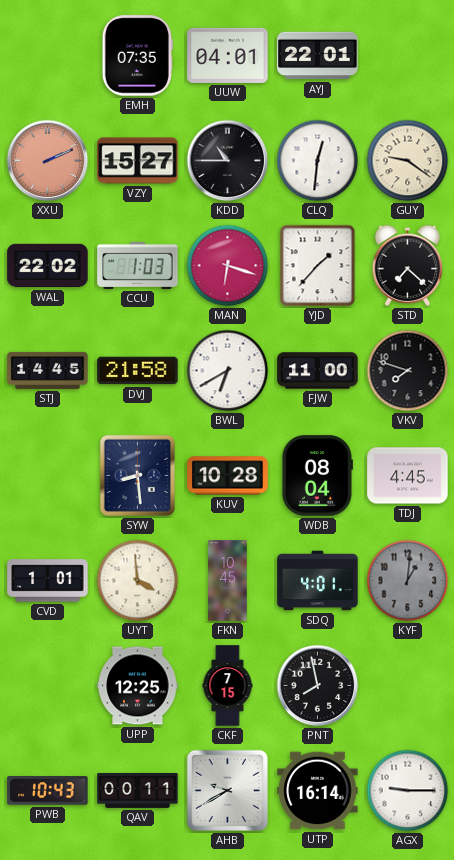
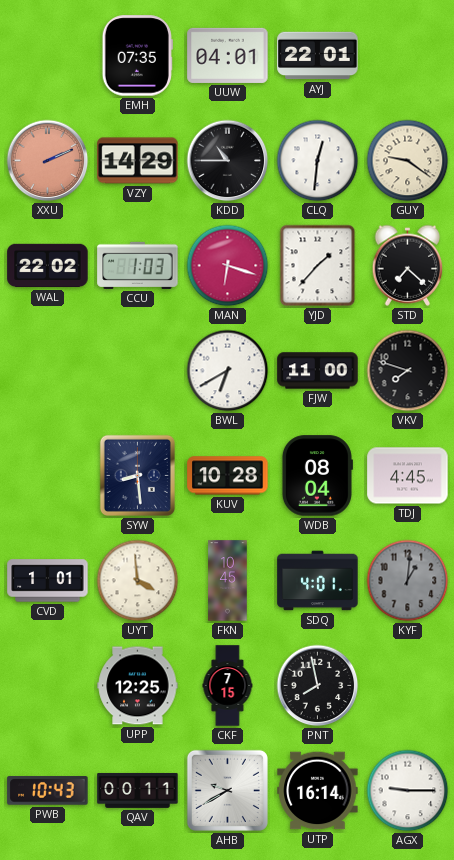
VZY: 15:27 -> 14:29
STJ: 14:45 -> none
DVJ: 21:58 -> none
